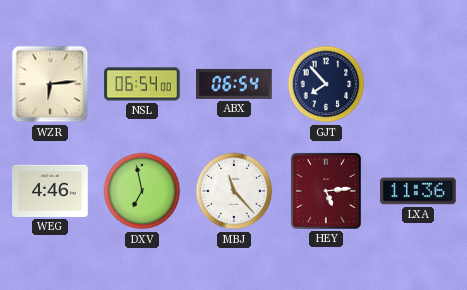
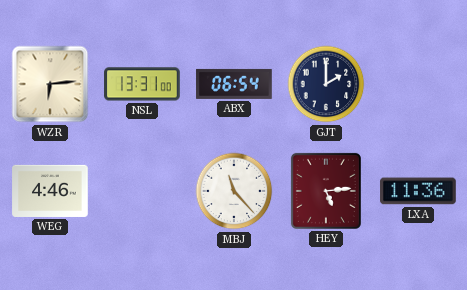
NSL: 06:54 -> 13:31
GJT: 7:53 -> 2:00
DXV: 6:58 -> none
